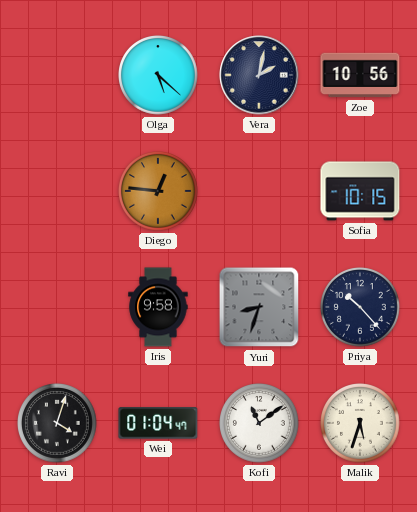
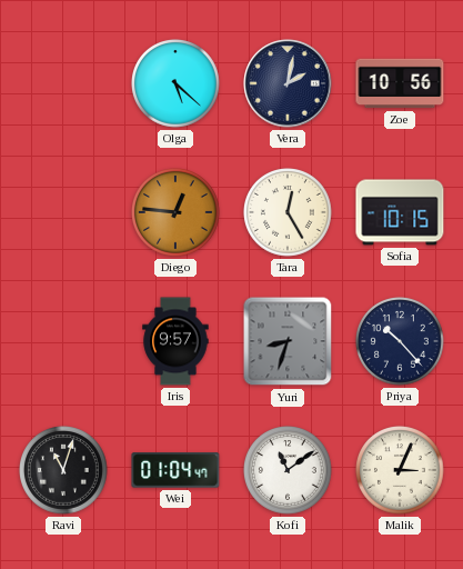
Tara: none -> 12:25
Iris: 9:58 -> 9:57
Ravi: 4:03 -> 11:03
Malik: 5:33 -> 3:04
